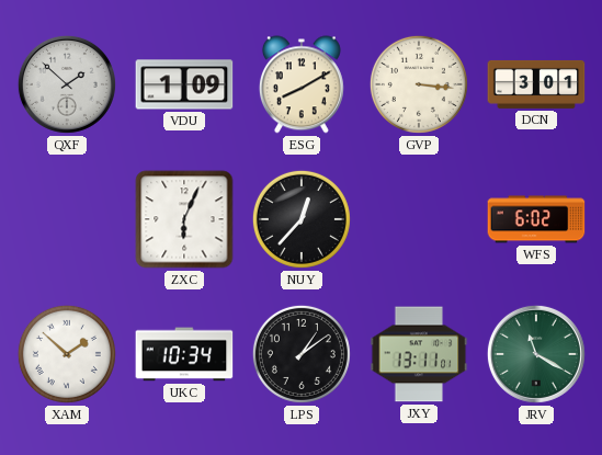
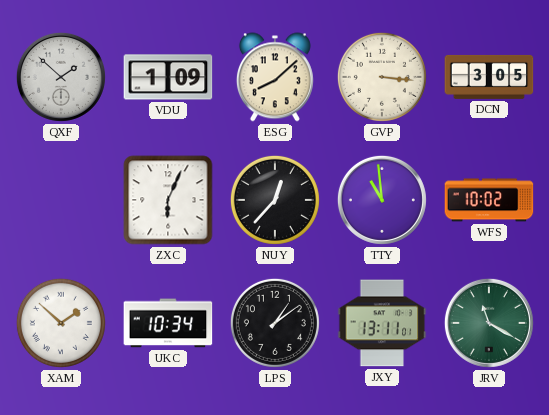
ESG: 8:10 -> 8:08
DCN: 3:01 -> 3:05
TTY: none -> 10:59
WFS: 6:02 -> 10:02
